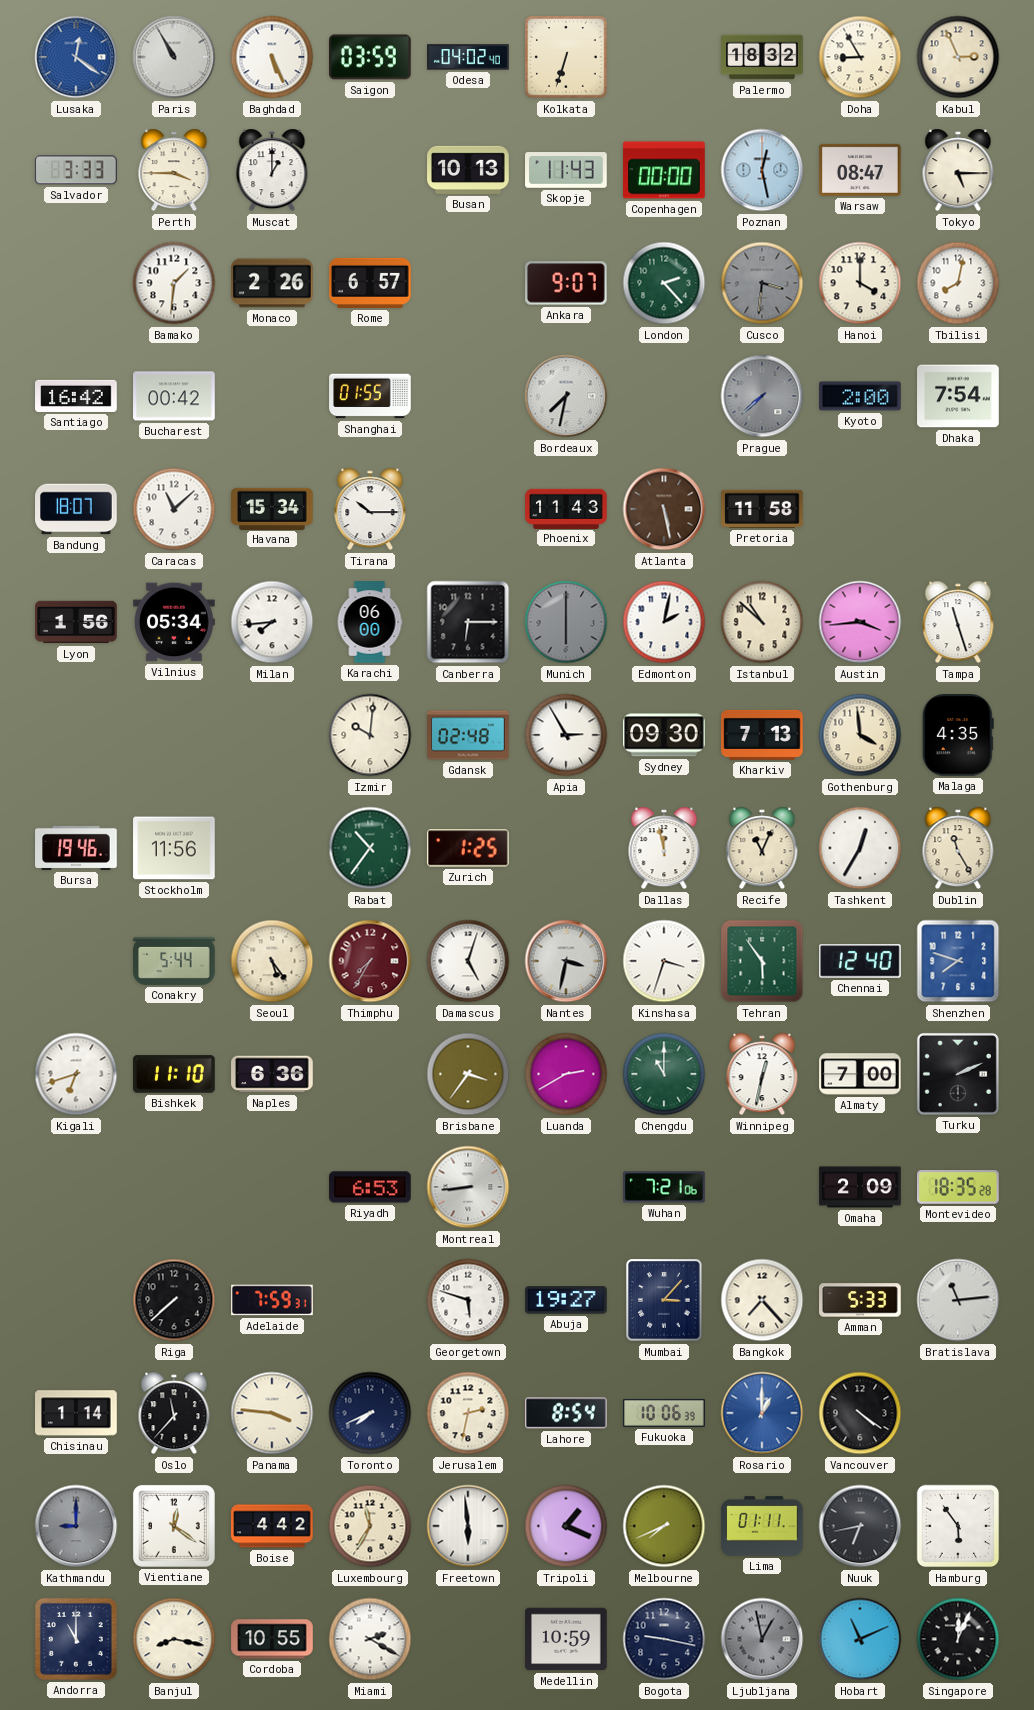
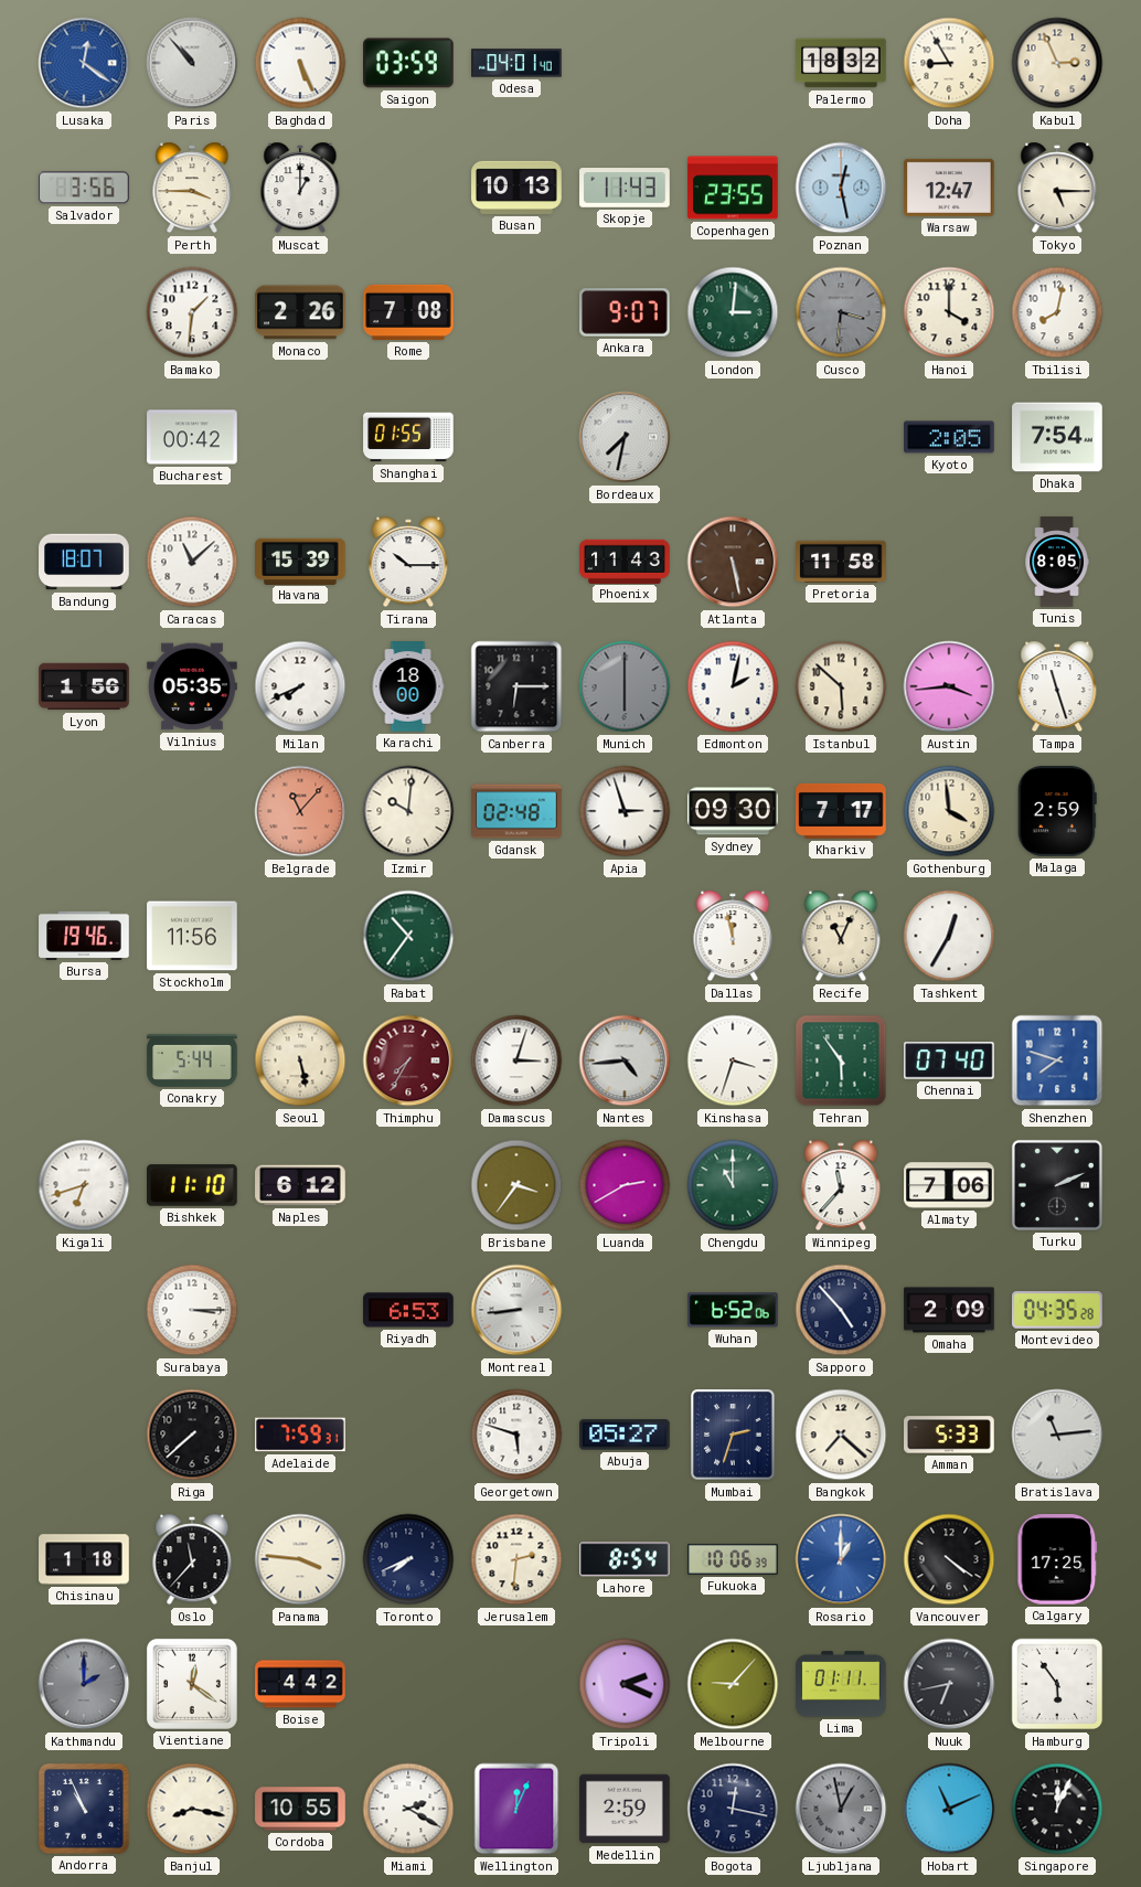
Paris: 10:55 -> 10:53
Odesa: 04:02 -> 04:01
Kolkata: 6:33 -> none
Salvador: 3:33 -> 3:56
Copenhagen: 00:00 -> 23:55
Warsaw: 08:47 -> 12:47
Rome: 6:57 -> 7:08
London: 2:23 -> 3:01
Santiago: 16:42 -> none
Prague: 7:38 -> none
Kyoto: 2:00 -> 2:05
Havana: 15:34 -> 15:39
Tunis: none -> 8:05
Vilnius: 05:34 -> 05:35
Milan: 7:44 -> 7:41
Karachi: 06:00 -> 18:00
Istanbul: 10:52 -> 5:52
Belgrade: none -> 11:07
Apia: 2:55 -> 2:57
Kharkiv: 7:13 -> 7:17
Malaga: 4:35 -> 2:59
Zurich: 1:25 -> none
Dublin: 11:25 -> none
Seoul: 5:24 -> 5:28
Damascus: 5:03 -> 3:03
Nantes: 3:32 -> 4:44
Chennai: 12:40 -> 07:40
Naples: 6:36 -> 6:12
Winnipeg: 12:32 -> 11:37
Almaty: 7:00 -> 7:06
Surabaya: none -> 3:15
Wuhan: 7:21 -> 6:52
Sapporo: none -> 4:53
Montevideo: 18:35 -> 04:35
Abuja: 19:27 -> 05:27
Mumbai: 3:07 -> 2:33
Bangkok: 7:23 -> 7:22
Chisinau: 1:14 -> 1:18
Jerusalem: 2:32 -> 2:31
Calgary: none -> 17:25
Kathmandu: 9:00 -> 2:00
Luxembourg: 11:35 -> none
Freetown: 5:59 -> none
Tripoli: 1:19 -> 2:19
Melbourne: 7:41 -> 9:07
Andorra: 11:00 -> 10:56
Wellington: none -> 12:04
Medellin: 10:59 -> 2:59
Bogota: 9:17 -> 12:17
